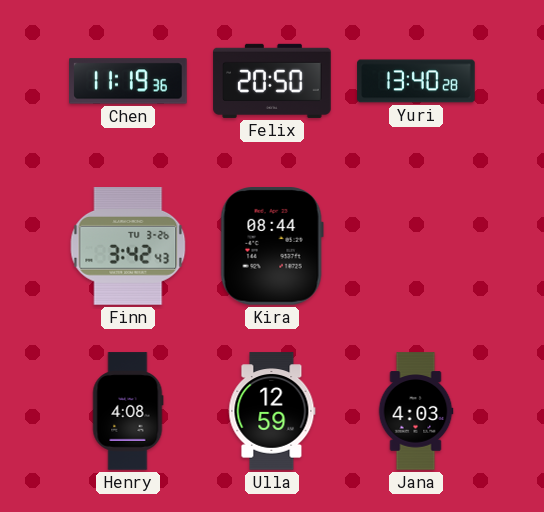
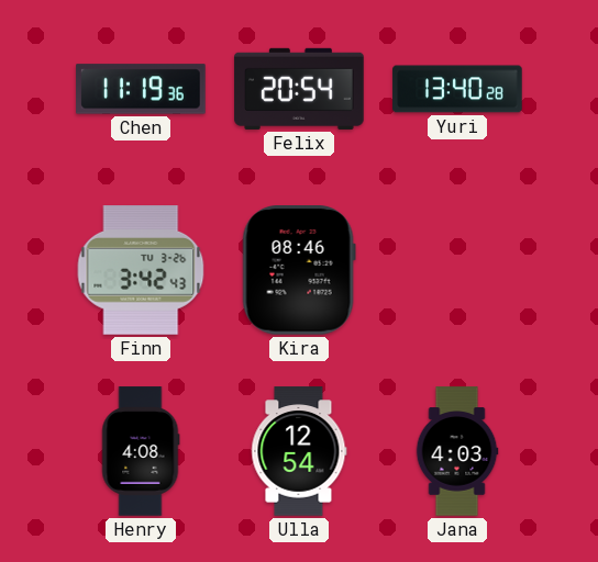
Felix: 20:50 -> 20:54
Kira: 08:44 -> 08:46
Ulla: 12:59 -> 12:54
